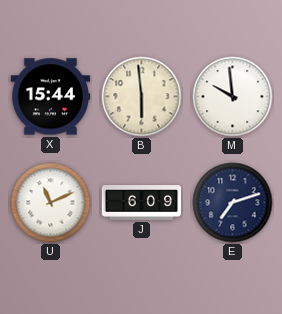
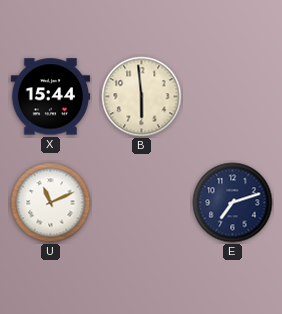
M: 9:59 -> none
J: 6:09 -> none
